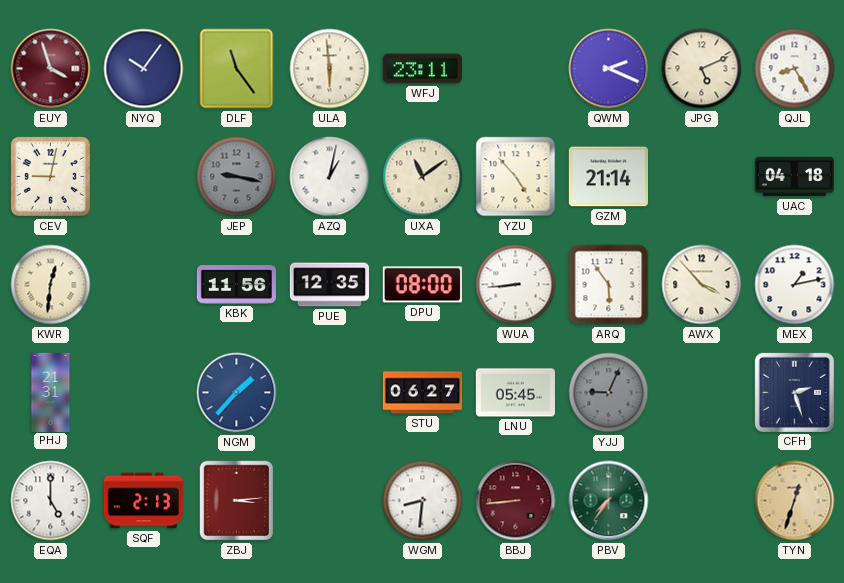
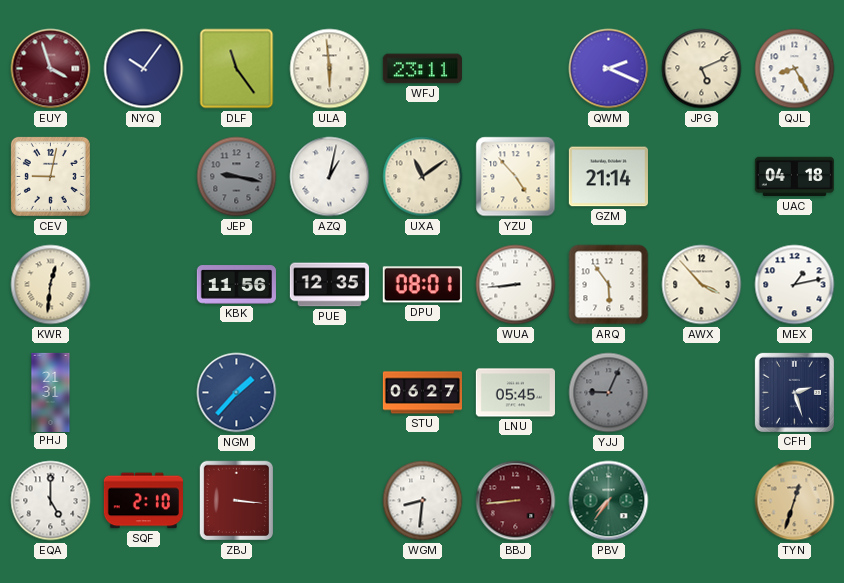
DPU: 08:00 -> 08:01
SQF: 2:13 -> 2:10
ZBJ: 3:14 -> 3:16
